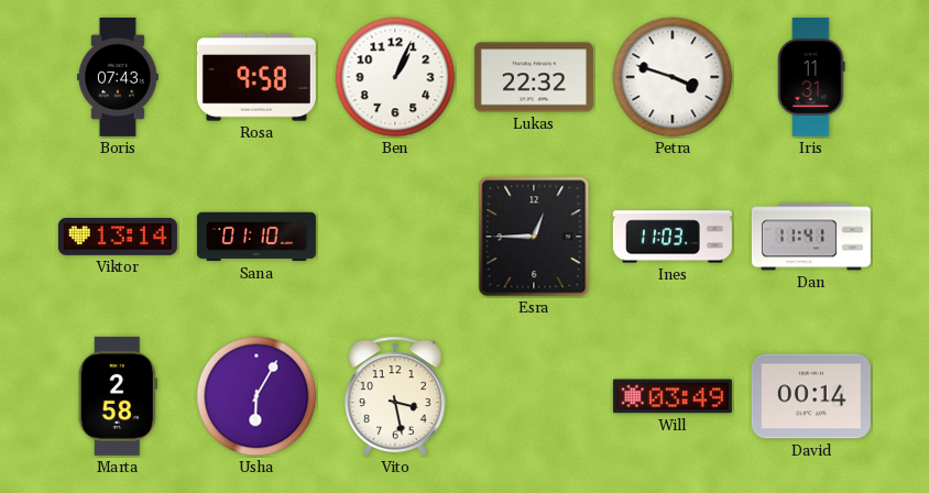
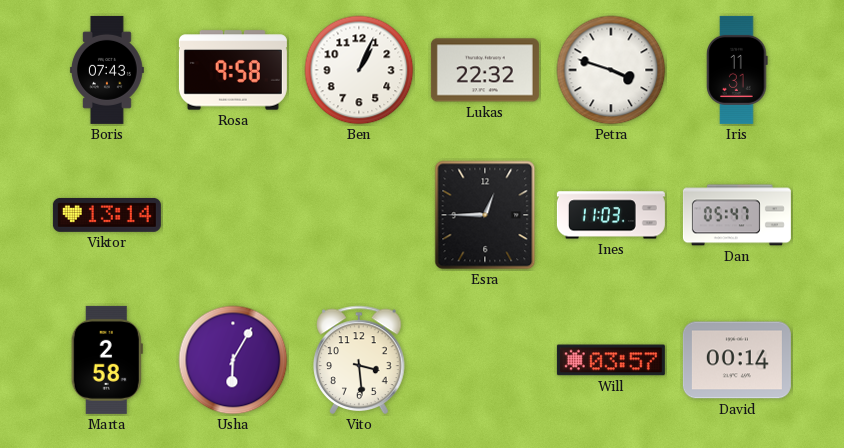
Sana: 01:10 -> none
Dan: 11:41 -> 05:47
Vito: 3:28 -> 3:29
Will: 03:49 -> 03:57
